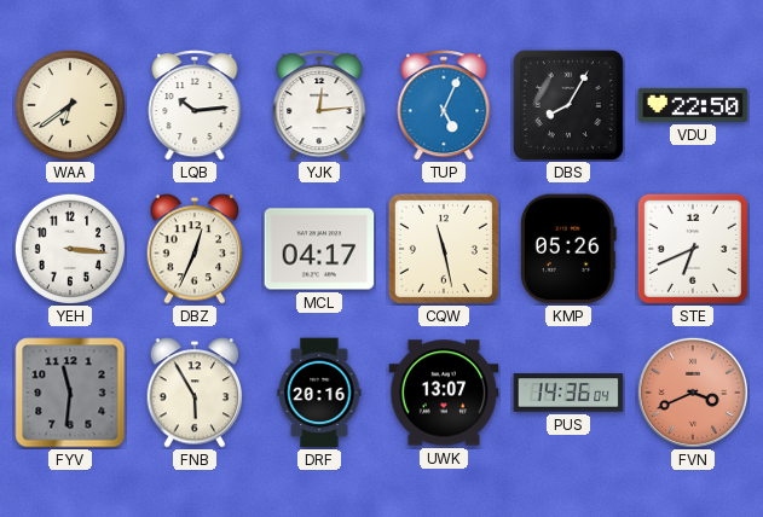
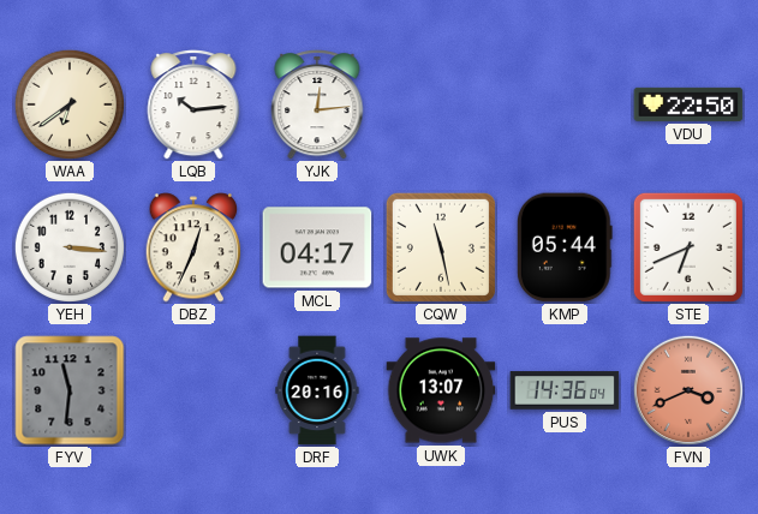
TUP: 5:04 -> none
DBS: 8:05 -> none
KMP: 05:26 -> 05:44
FNB: 5:55 -> none
